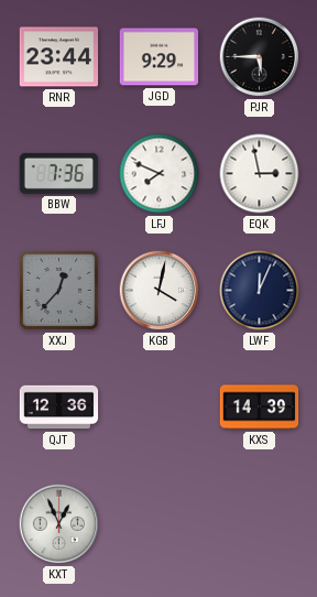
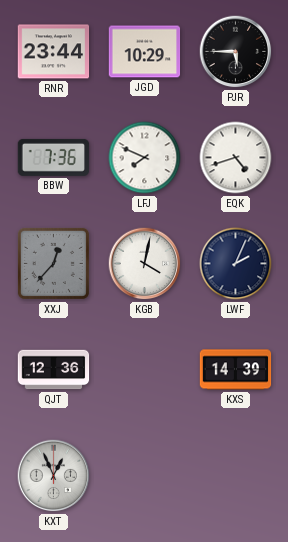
JGD: 9:29 -> 10:29
EQK: 2:58 -> 4:42
LWF: 12:04 -> 2:04
